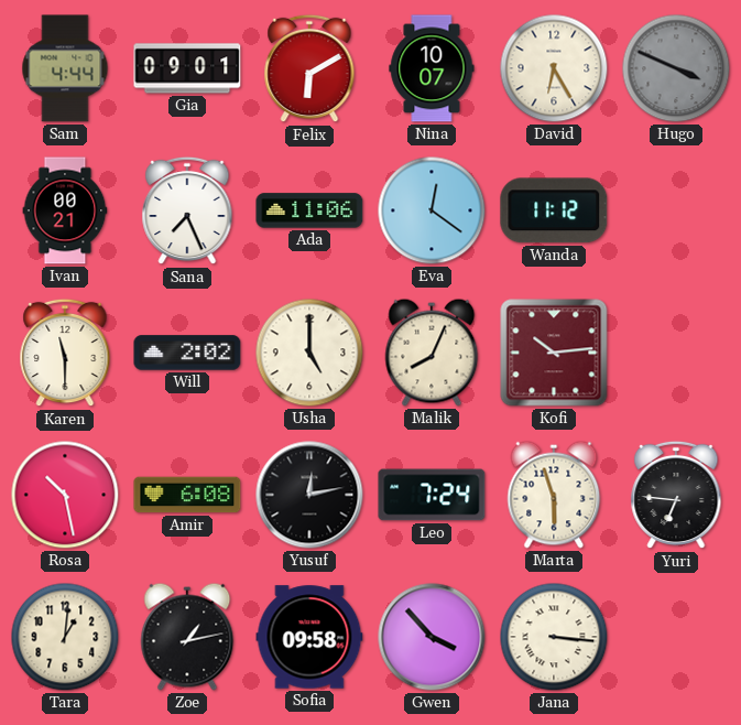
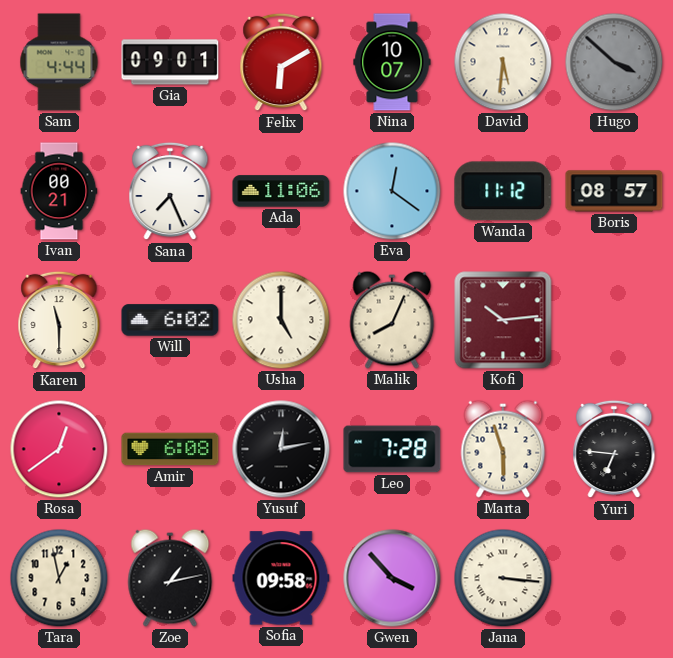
David: 6:25 -> 5:31
Hugo: 3:49 -> 3:52
Boris: none -> 08:57
Will: 2:02 -> 6:02
Rosa: 10:28 -> 12:39
Leo: 7:24 -> 7:28
Tara: 1:01 -> 12:58
